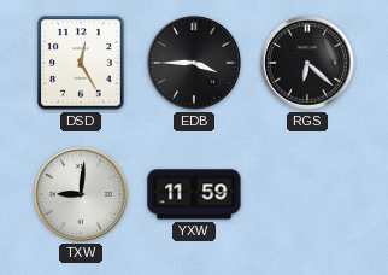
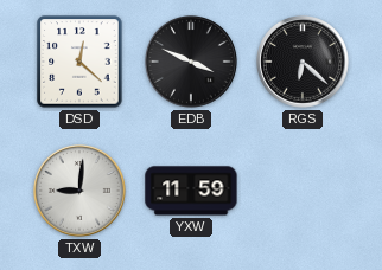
DSD: 12:25 -> 12:22
EDB: 3:45 -> 3:49
